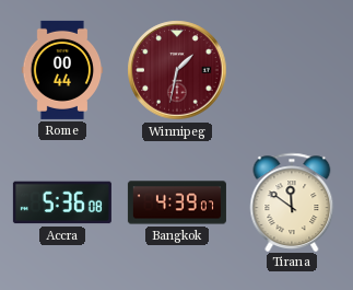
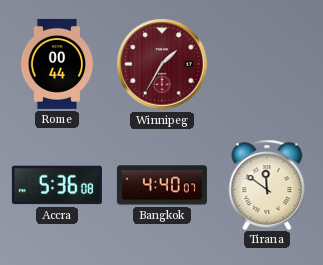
Winnipeg: 1:32 -> 1:35
Bangkok: 4:39 -> 4:40
